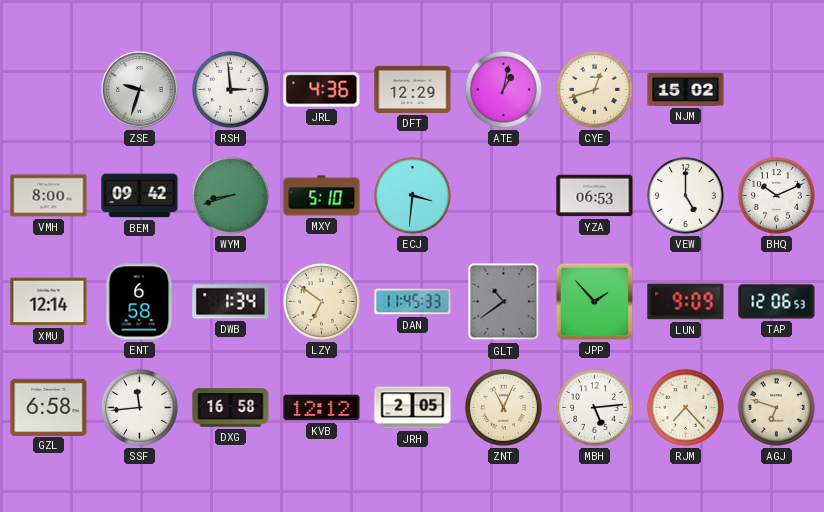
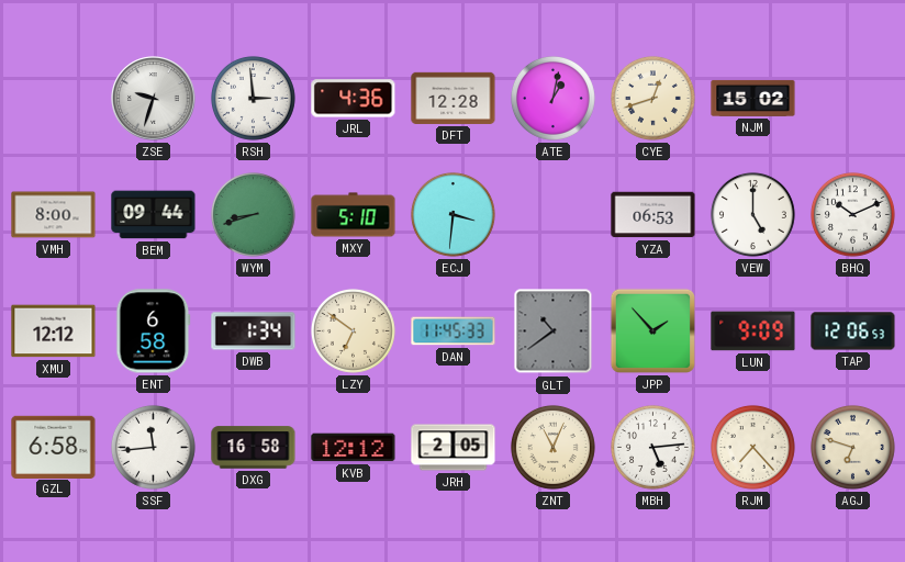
DFT: 12:29 -> 12:28
BEM: 09:42 -> 09:44
XMU: 12:14 -> 12:12
